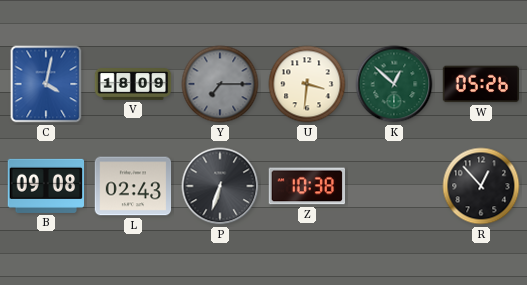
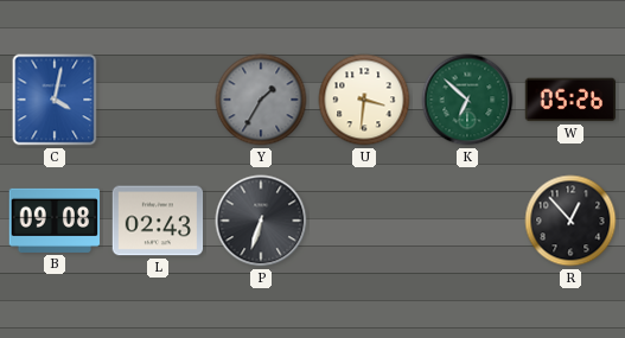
V: 18:09 -> none
Y: 7:15 -> 1:35
K: 12:52 -> 6:52
Z: 10:38 -> none
